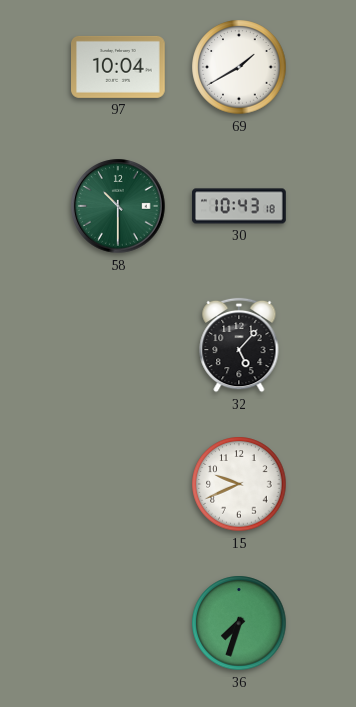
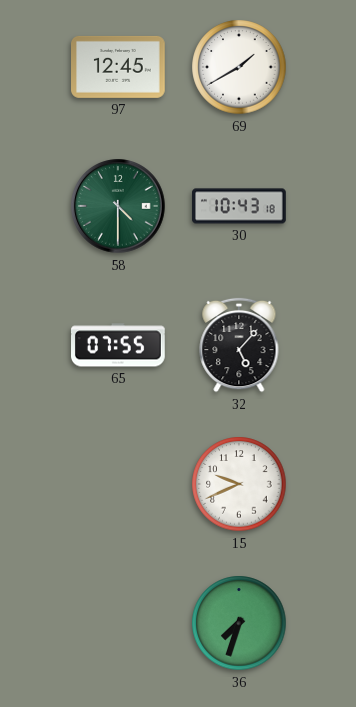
97: 10:04 -> 12:45
58: 10:30 -> 4:30
65: none -> 07:55
